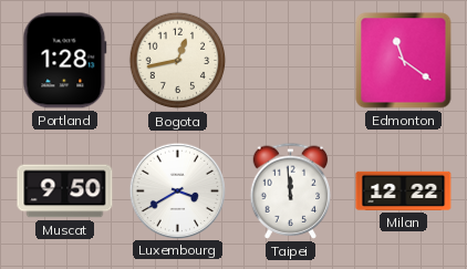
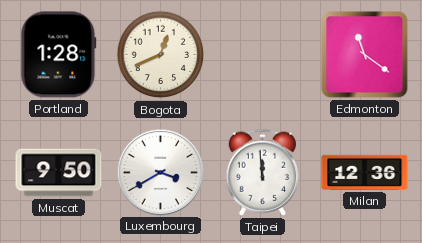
Bogota: 12:43 -> 12:41
Milan: 12:22 -> 12:36
